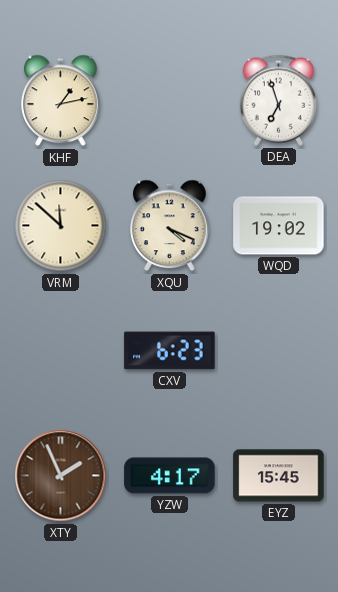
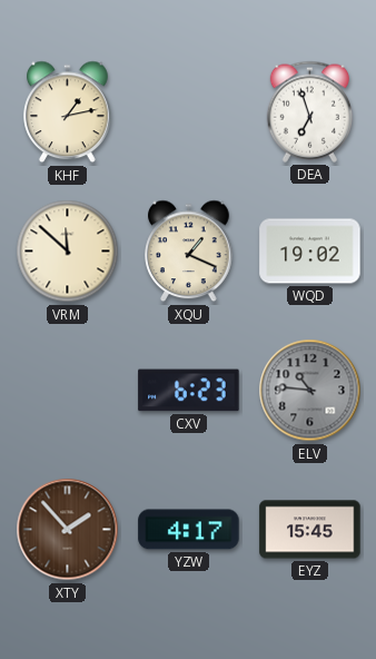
XQU: 4:19 -> 1:19
ELV: none -> 10:46
XTY: 1:56 -> 1:53
